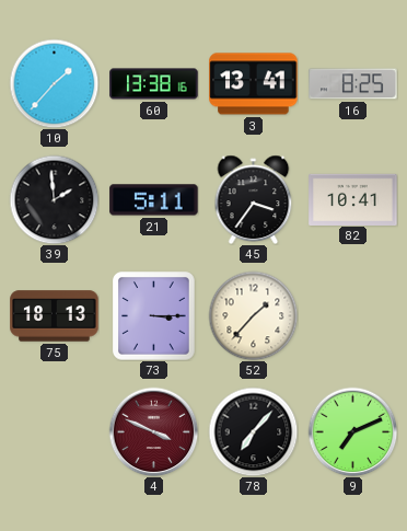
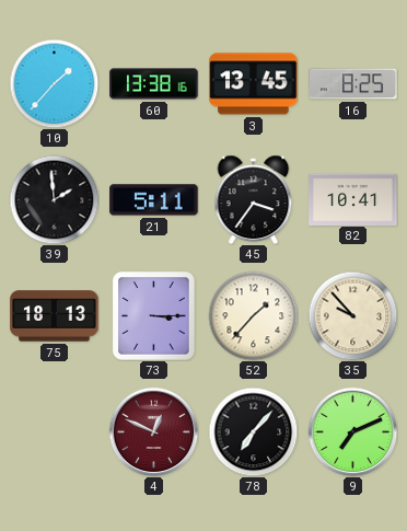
3: 13:41 -> 13:45
35: none -> 9:53
4: 3:49 -> 12:49
